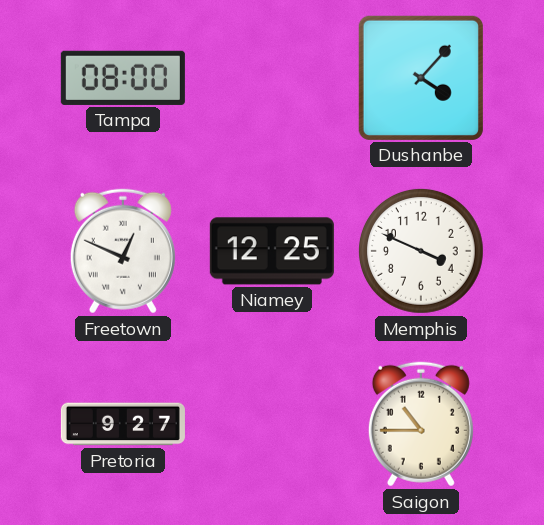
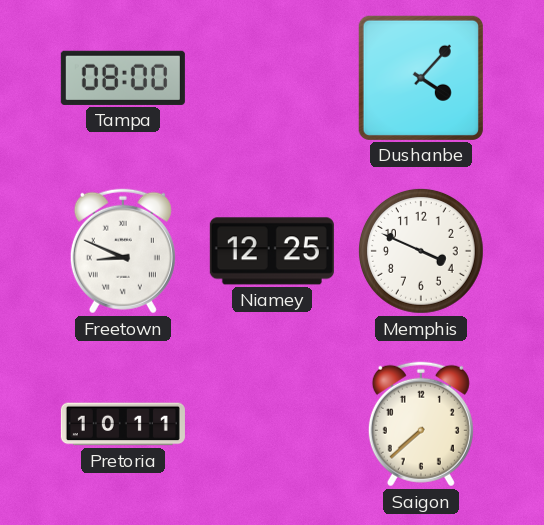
Freetown: 12:49 -> 8:49
Pretoria: 9:27 -> 10:11
Saigon: 10:45 -> 7:38
